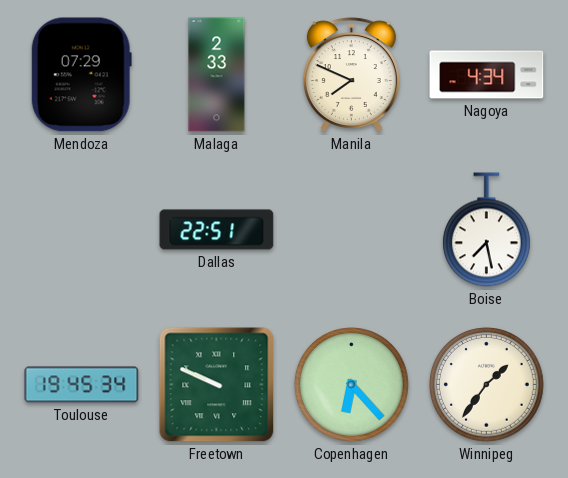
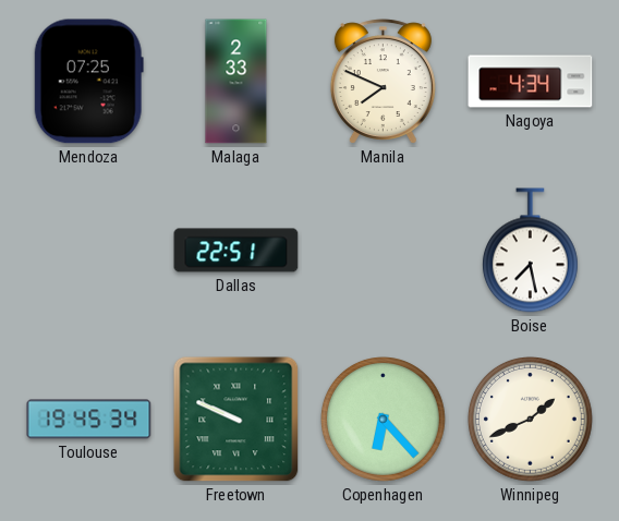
Mendoza: 07:29 -> 07:25
Winnipeg: 1:36 -> 1:41
